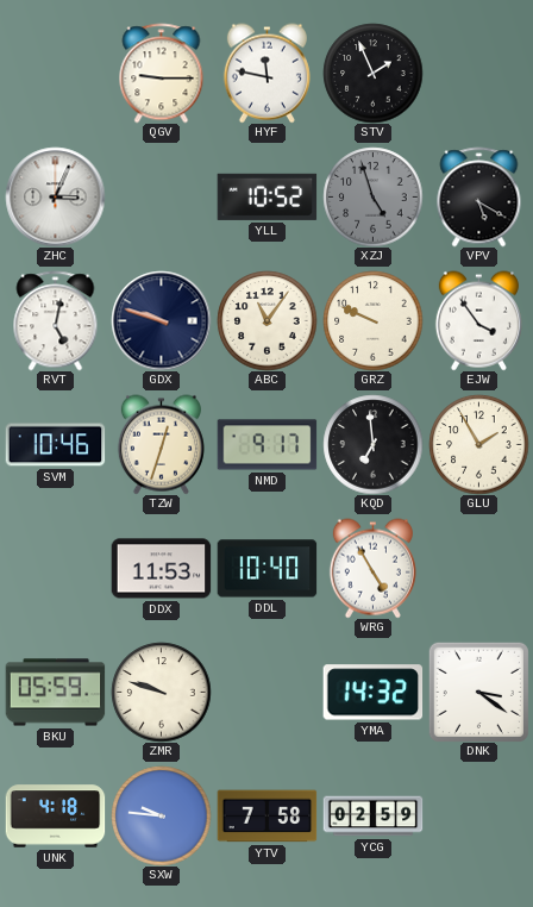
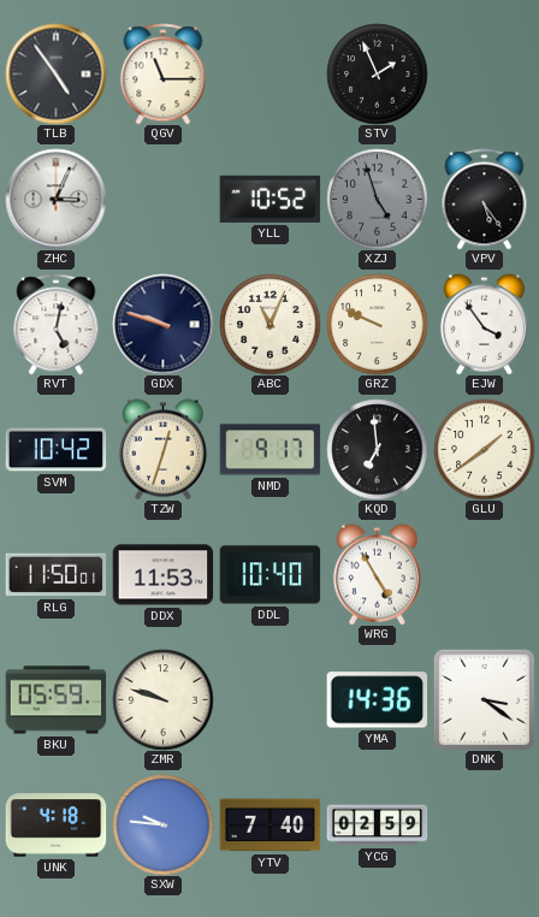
TLB: none -> 4:54
QGV: 9:15 -> 11:15
HYF: 11:47 -> none
VPV: 5:20 -> 5:24
ABC: 11:06 -> 11:04
SVM: 10:46 -> 10:42
GLU: 1:55 -> 1:39
RLG: none -> 11:50
YMA: 14:32 -> 14:36
YTV: 7:58 -> 7:40
